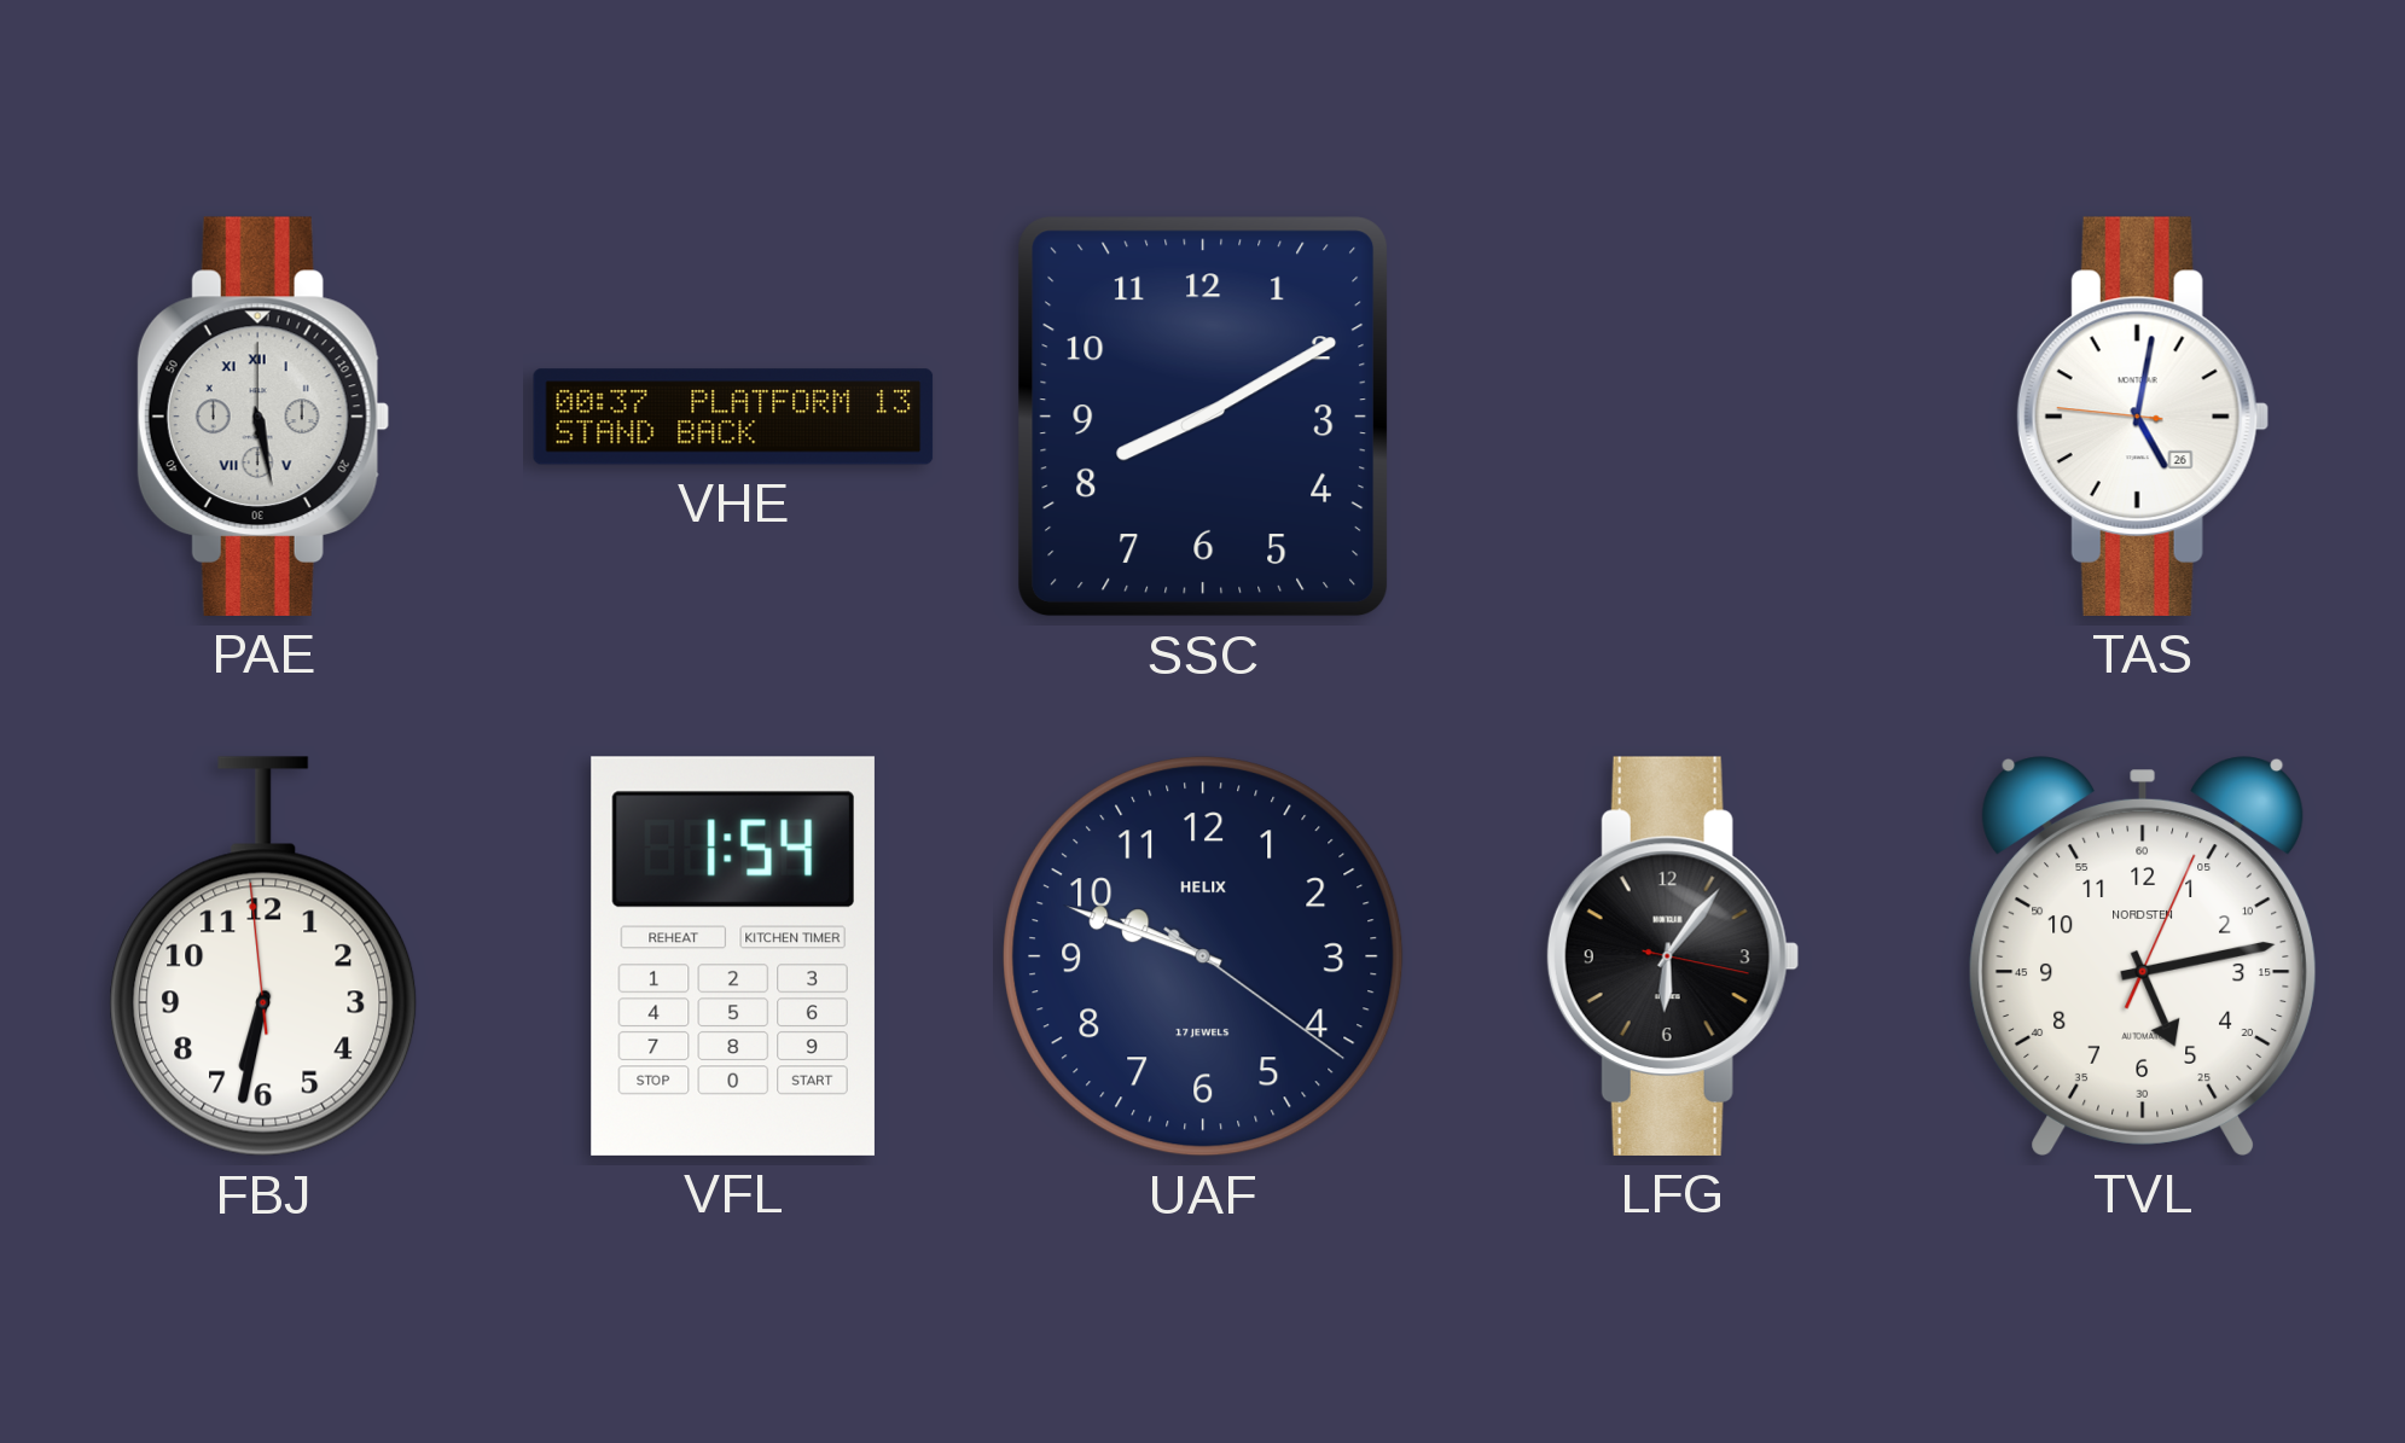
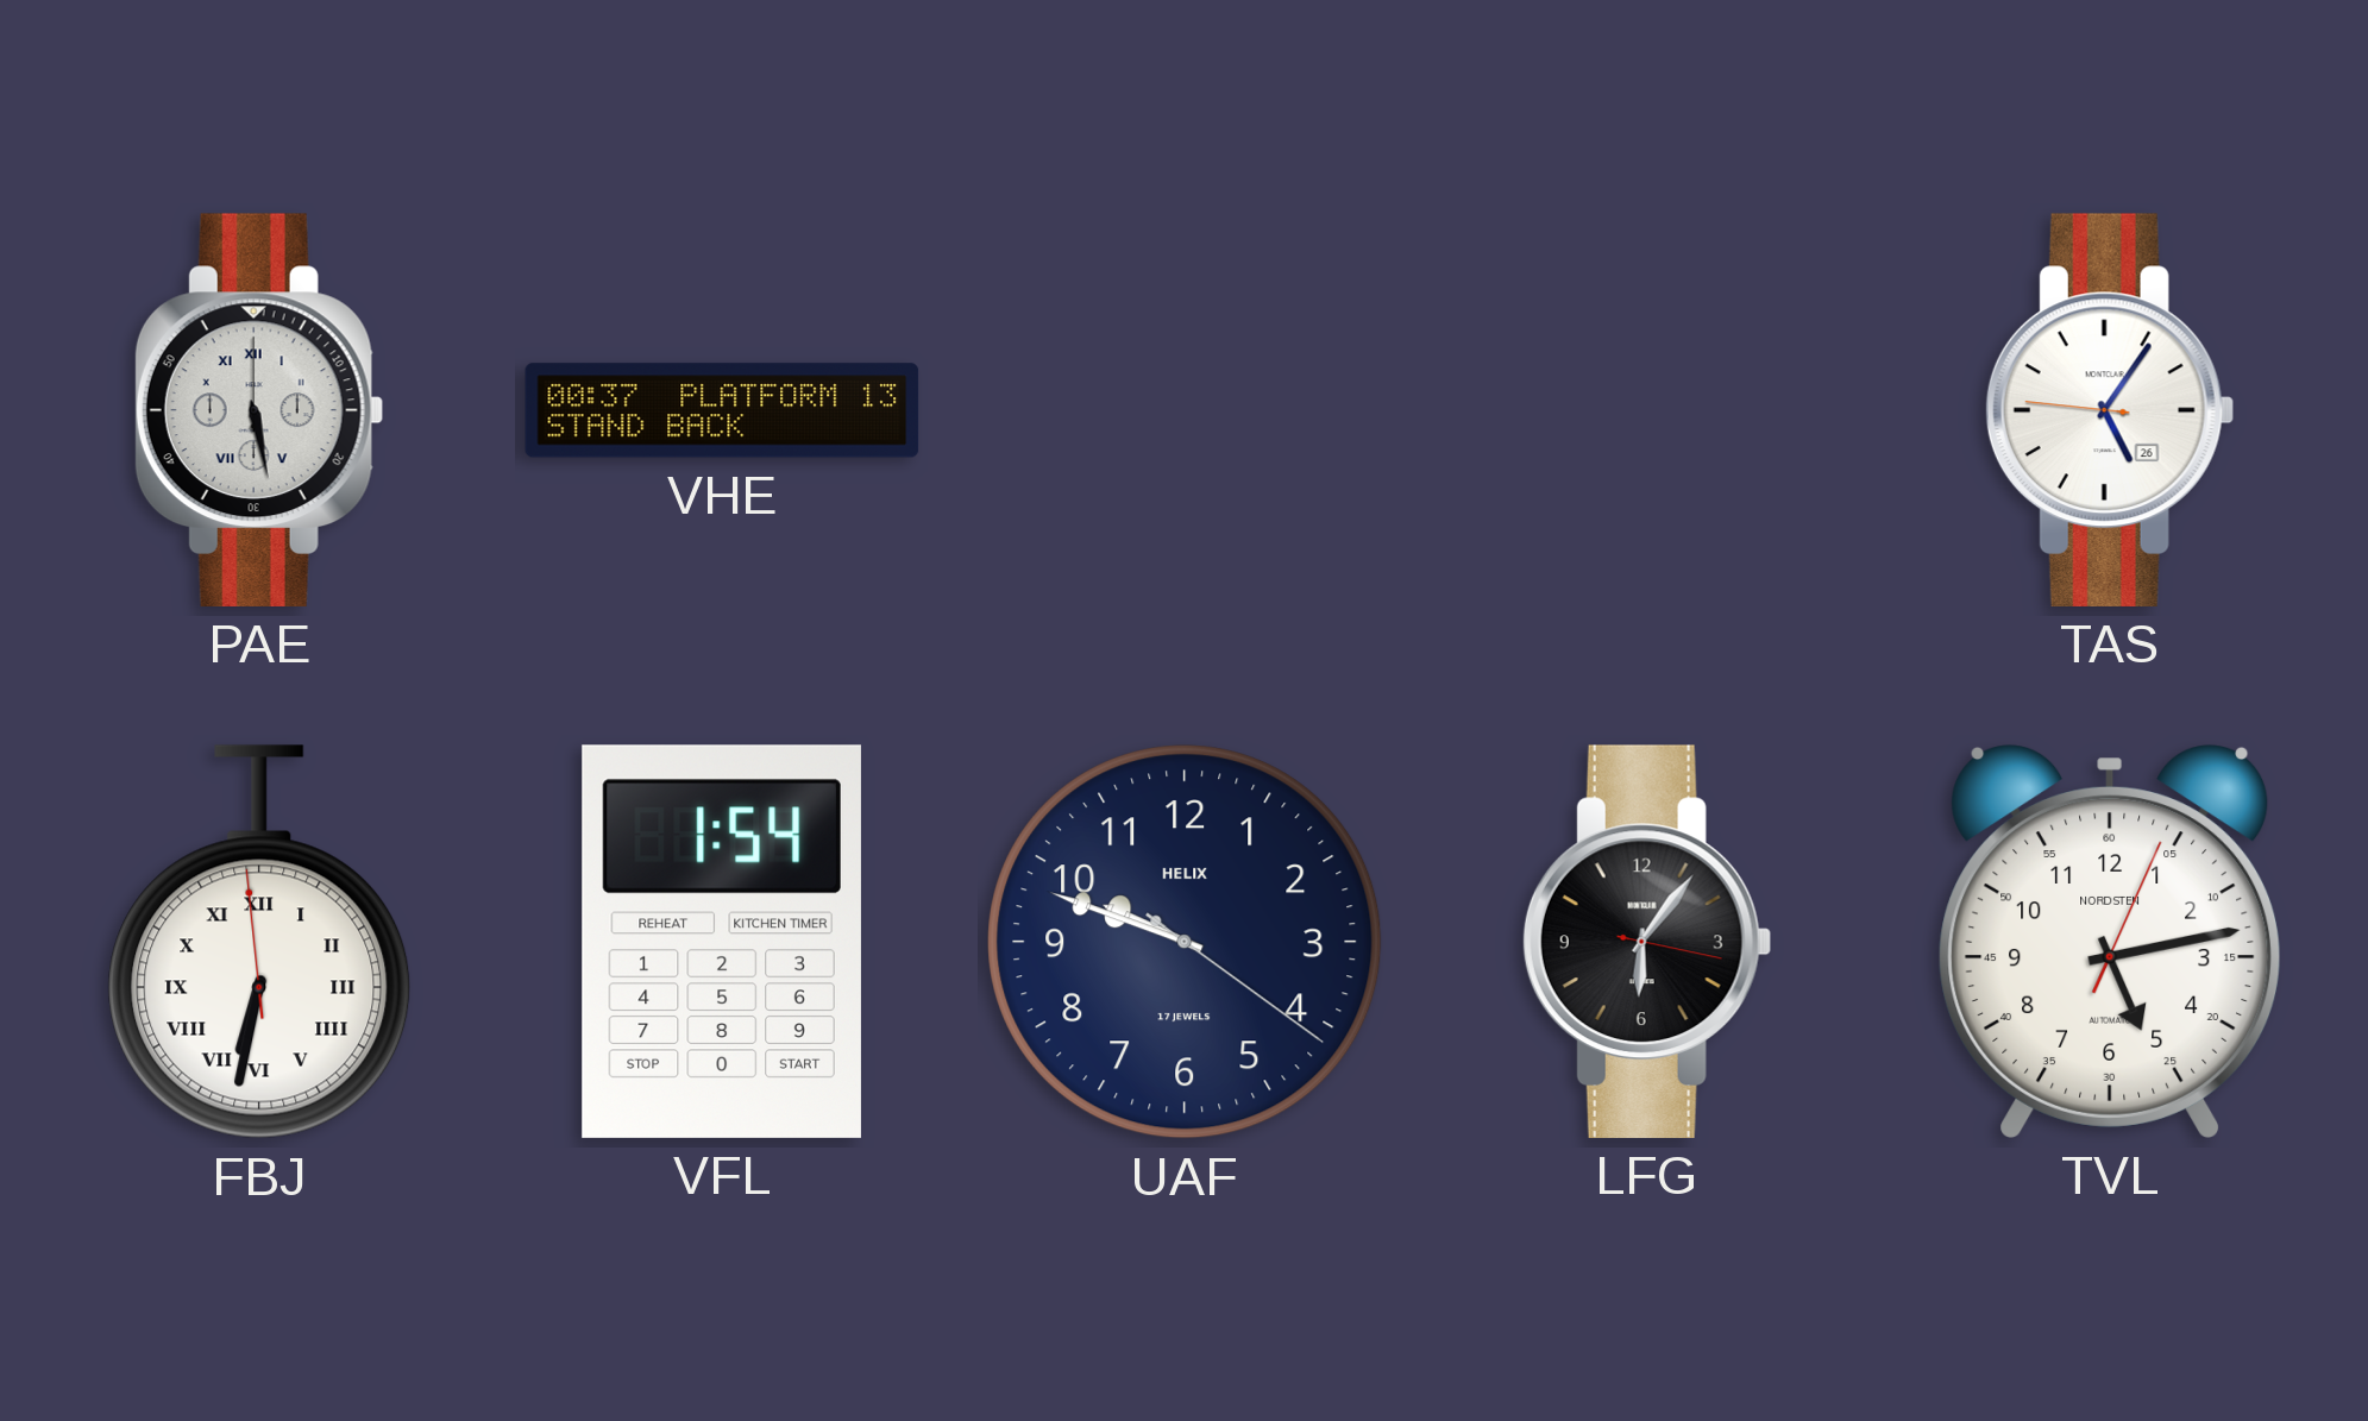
SSC: 8:10 -> none
TAS: 5:01 -> 5:05
FBJ numerals: Arabic -> Roman
